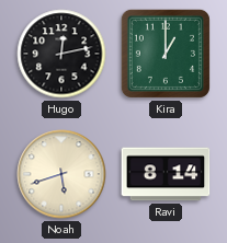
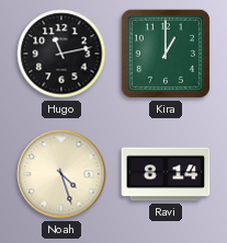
Hugo: 12:13 -> 11:13
Noah: 5:42 -> 4:27
